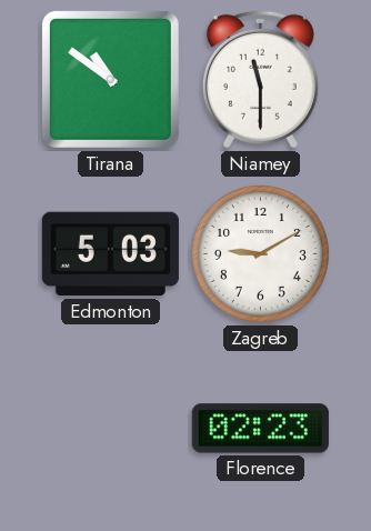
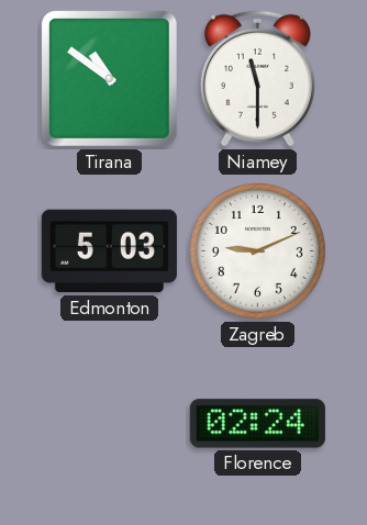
Zagreb: 9:10 -> 9:11
Florence: 02:23 -> 02:24
